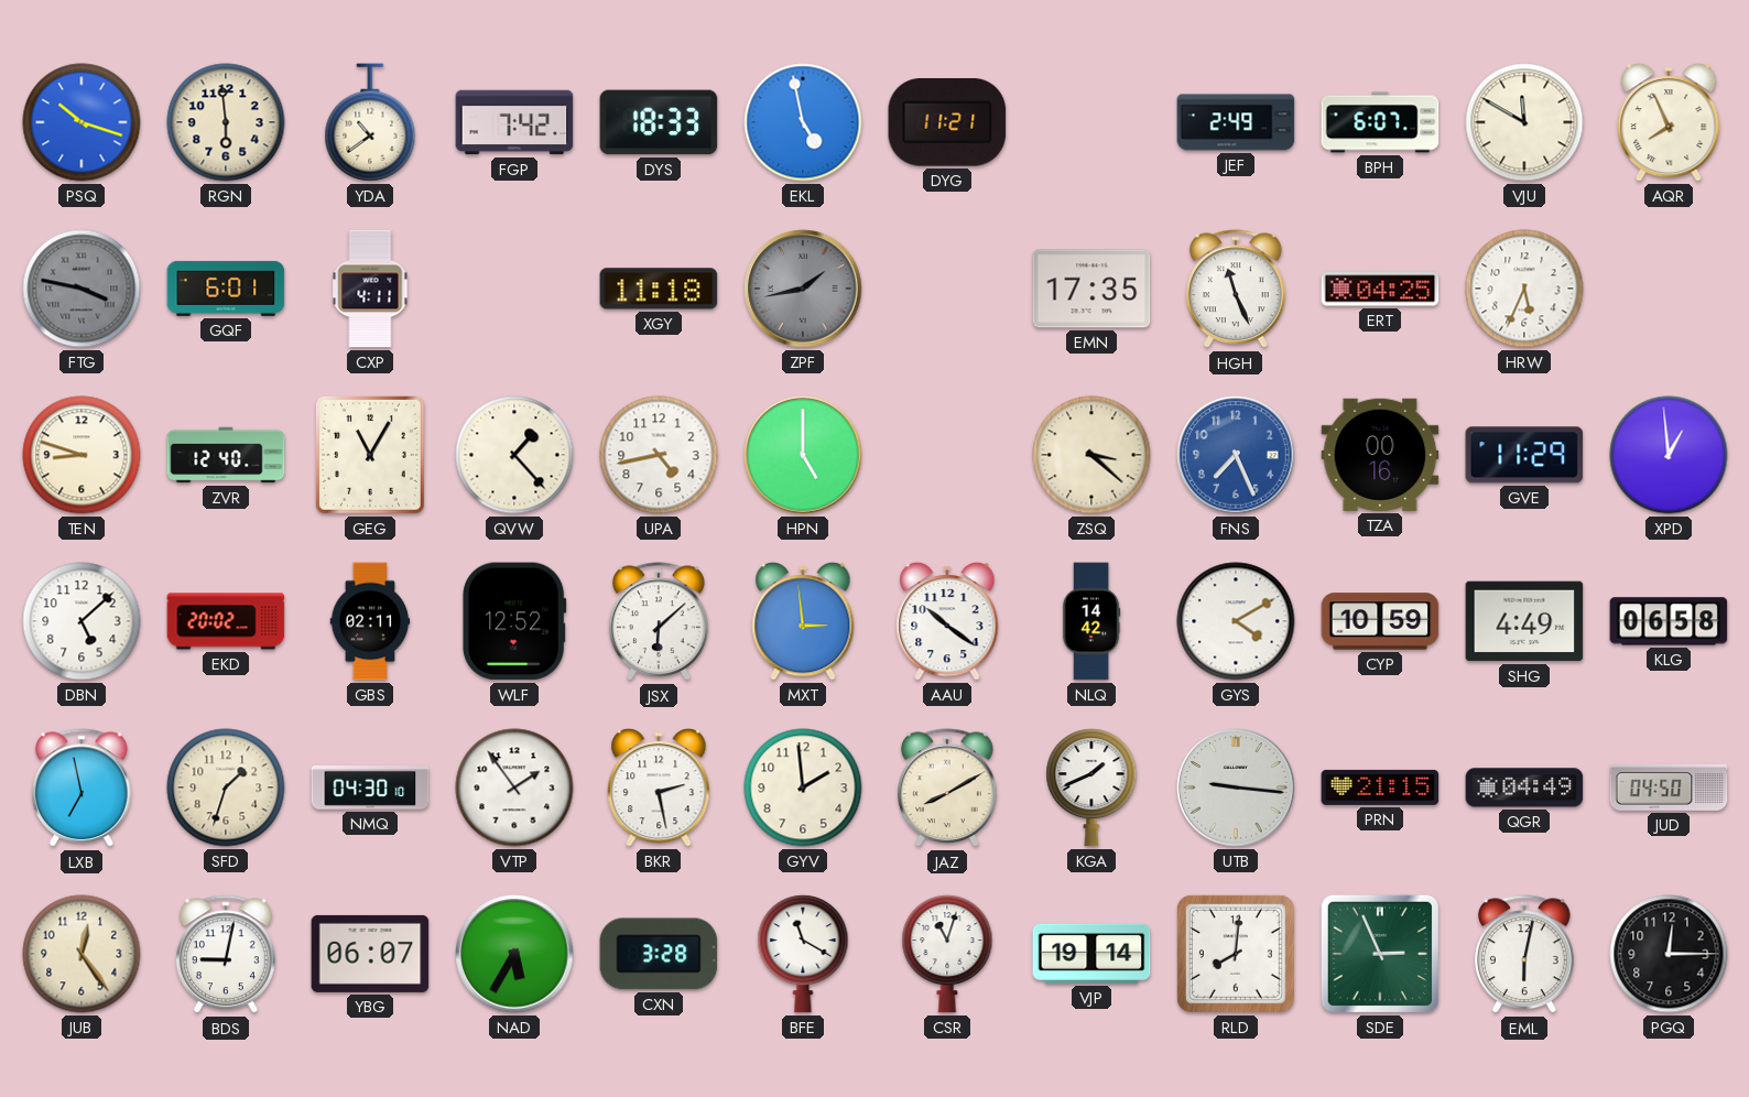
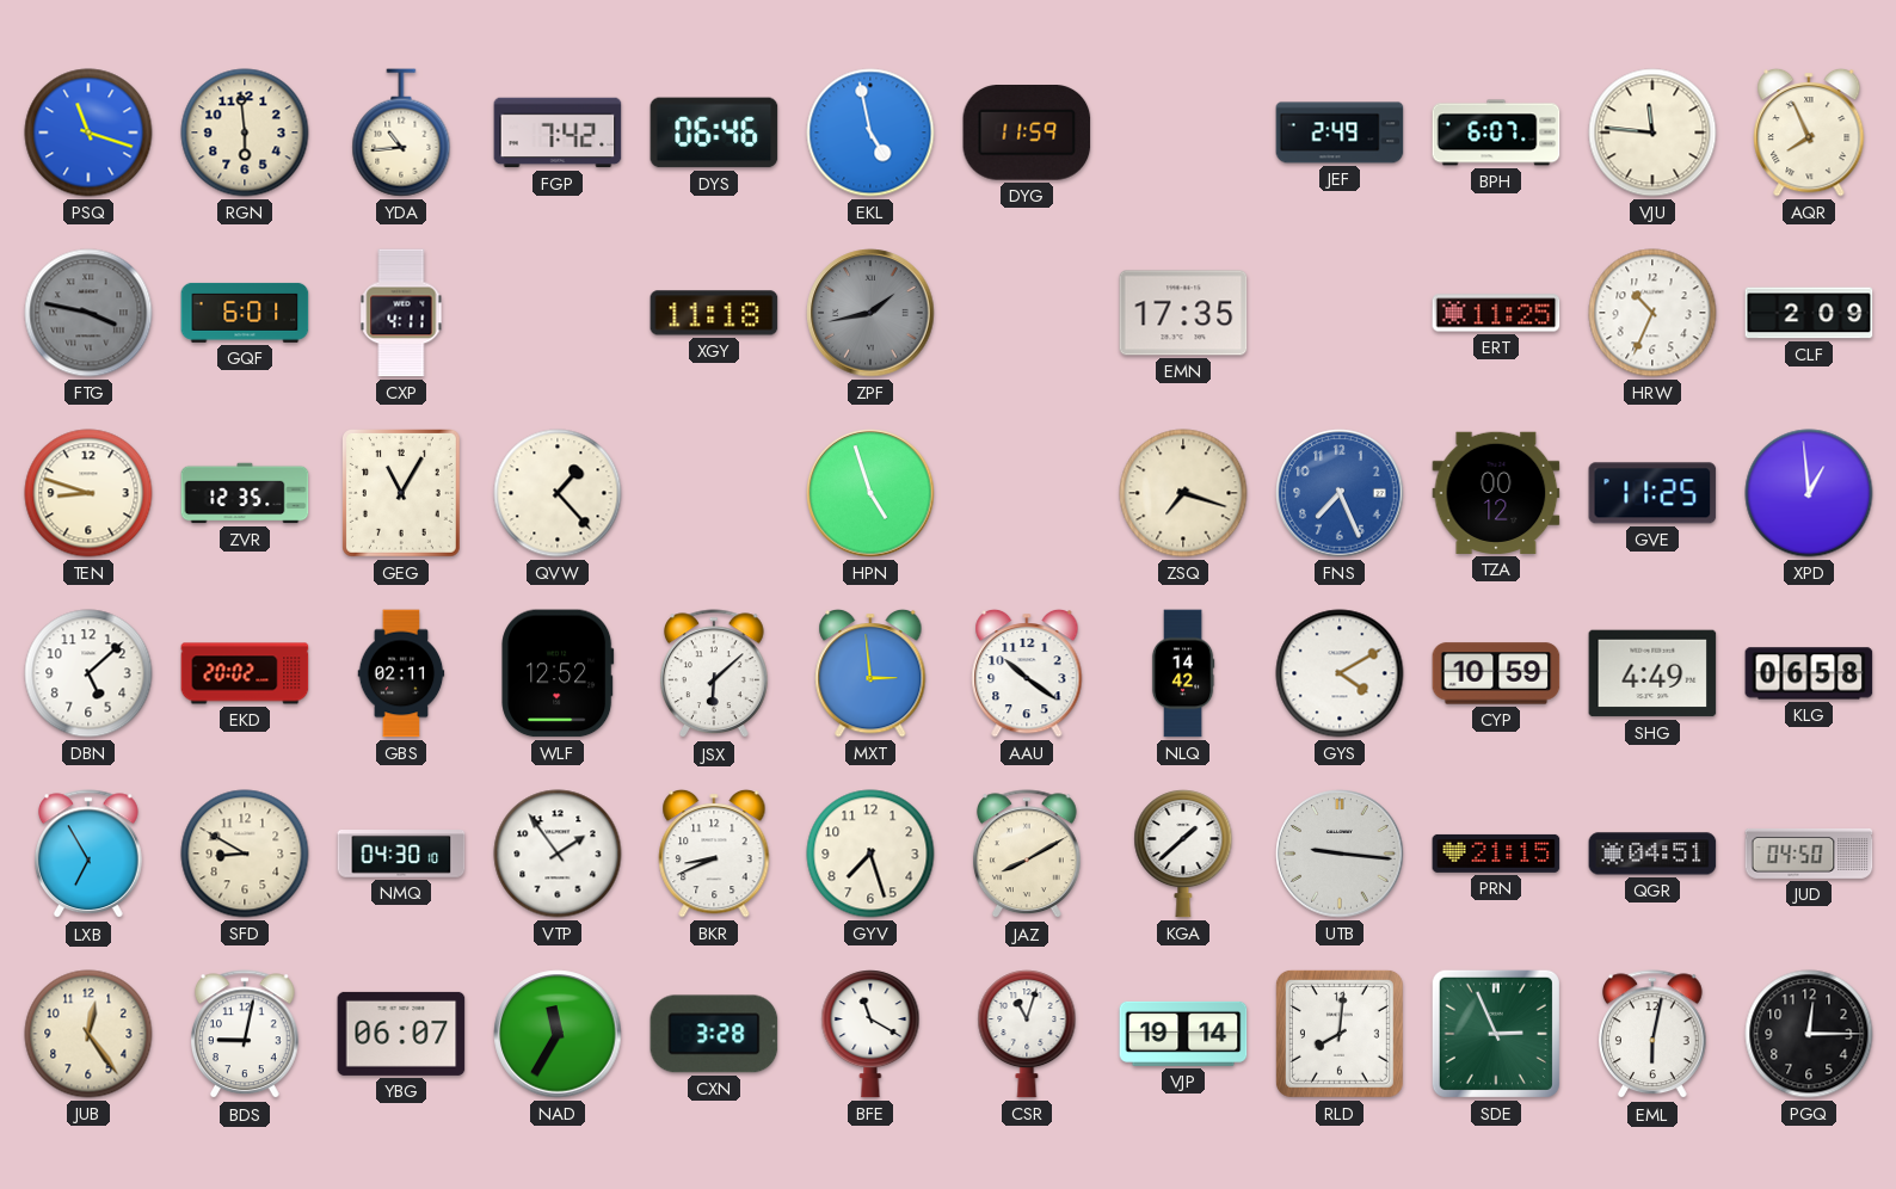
PSQ: 10:18 -> 11:18
YDA: 10:39 -> 10:44
DYS: 18:33 -> 06:46
DYG: 11:21 -> 11:59
VJU: 11:50 -> 11:46
HGH: 11:26 -> none
ERT: 04:25 -> 11:25
HRW: 5:34 -> 10:34
CLF: none -> 2:09
ZVR: 12:40 -> 12:35
UPA: 4:43 -> none
HPN: 5:00 -> 4:57
ZSQ: 3:22 -> 7:18
TZA: 00:16 -> 00:12
GVE: 11:29 -> 11:25
LXB: 6:58 -> 6:55
SFD: 1:33 -> 8:50
BKR: 2:28 -> 8:41
GYV: 1:59 -> 7:27
KGA: 1:41 -> 1:38
QGR: 04:49 -> 04:51
NAD: 5:35 -> 11:35
